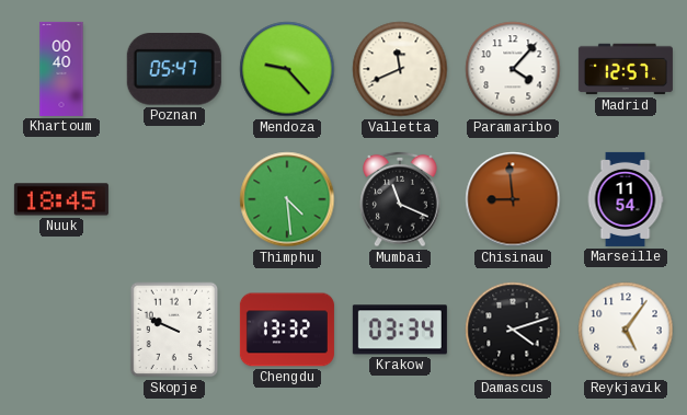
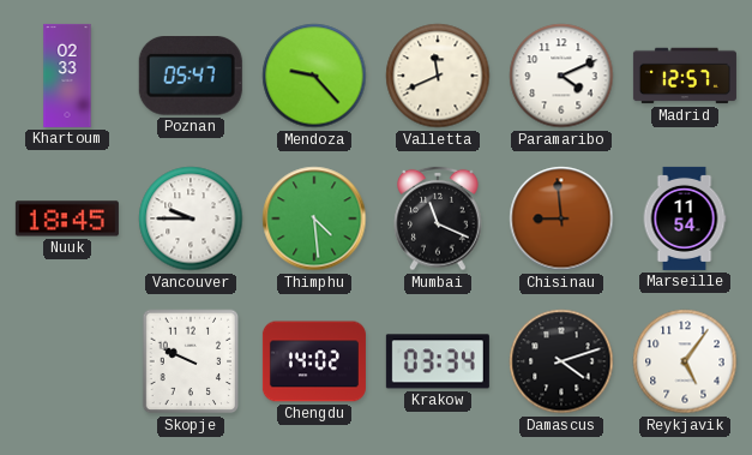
Khartoum: 00:40 -> 02:33
Paramaribo: 4:07 -> 4:11
Vancouver: none -> 9:45
Chengdu: 13:32 -> 14:02
